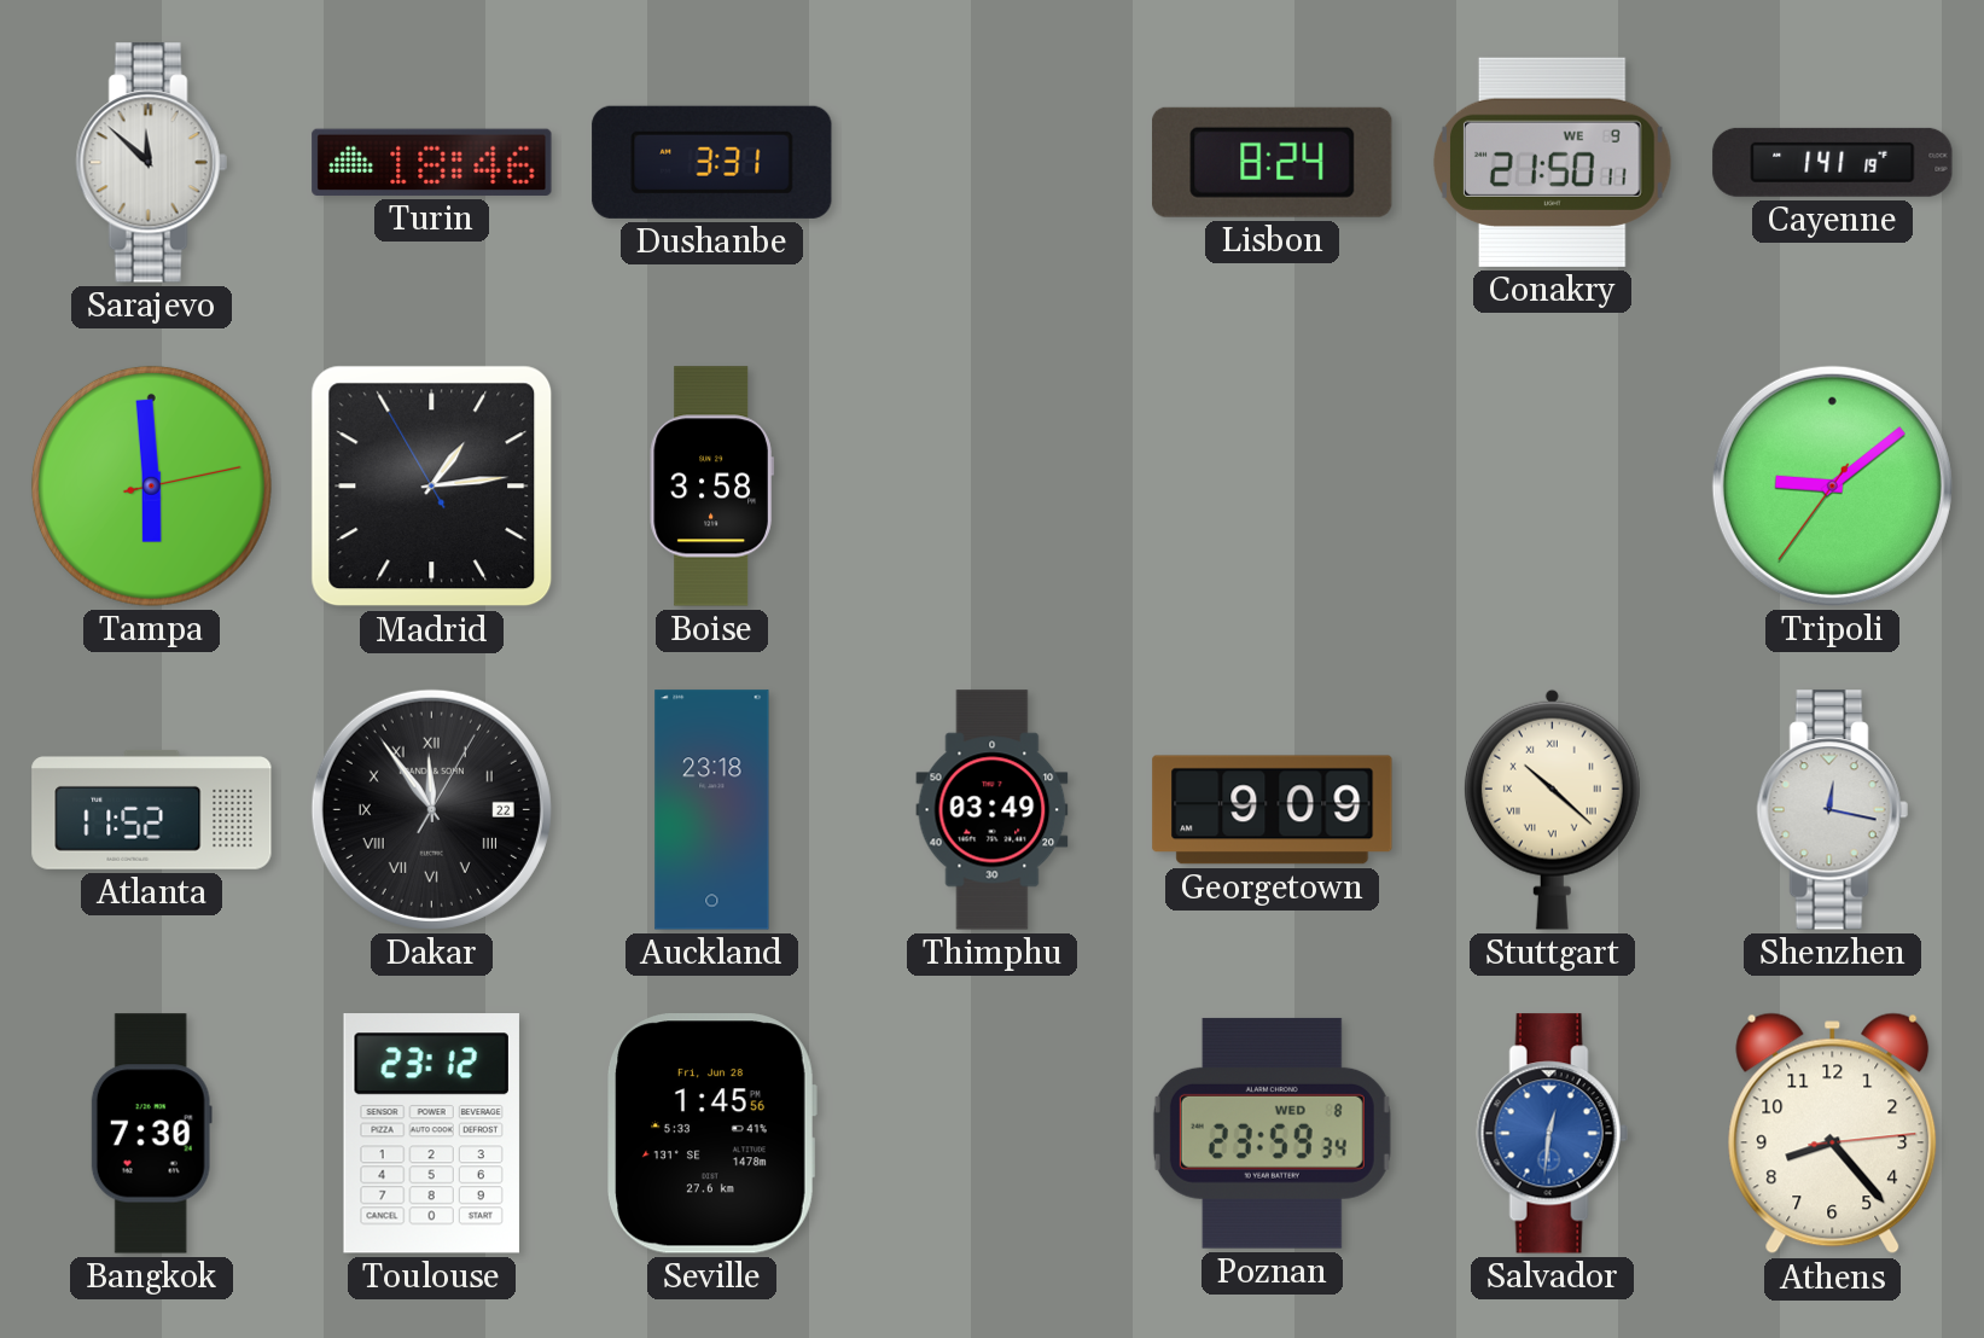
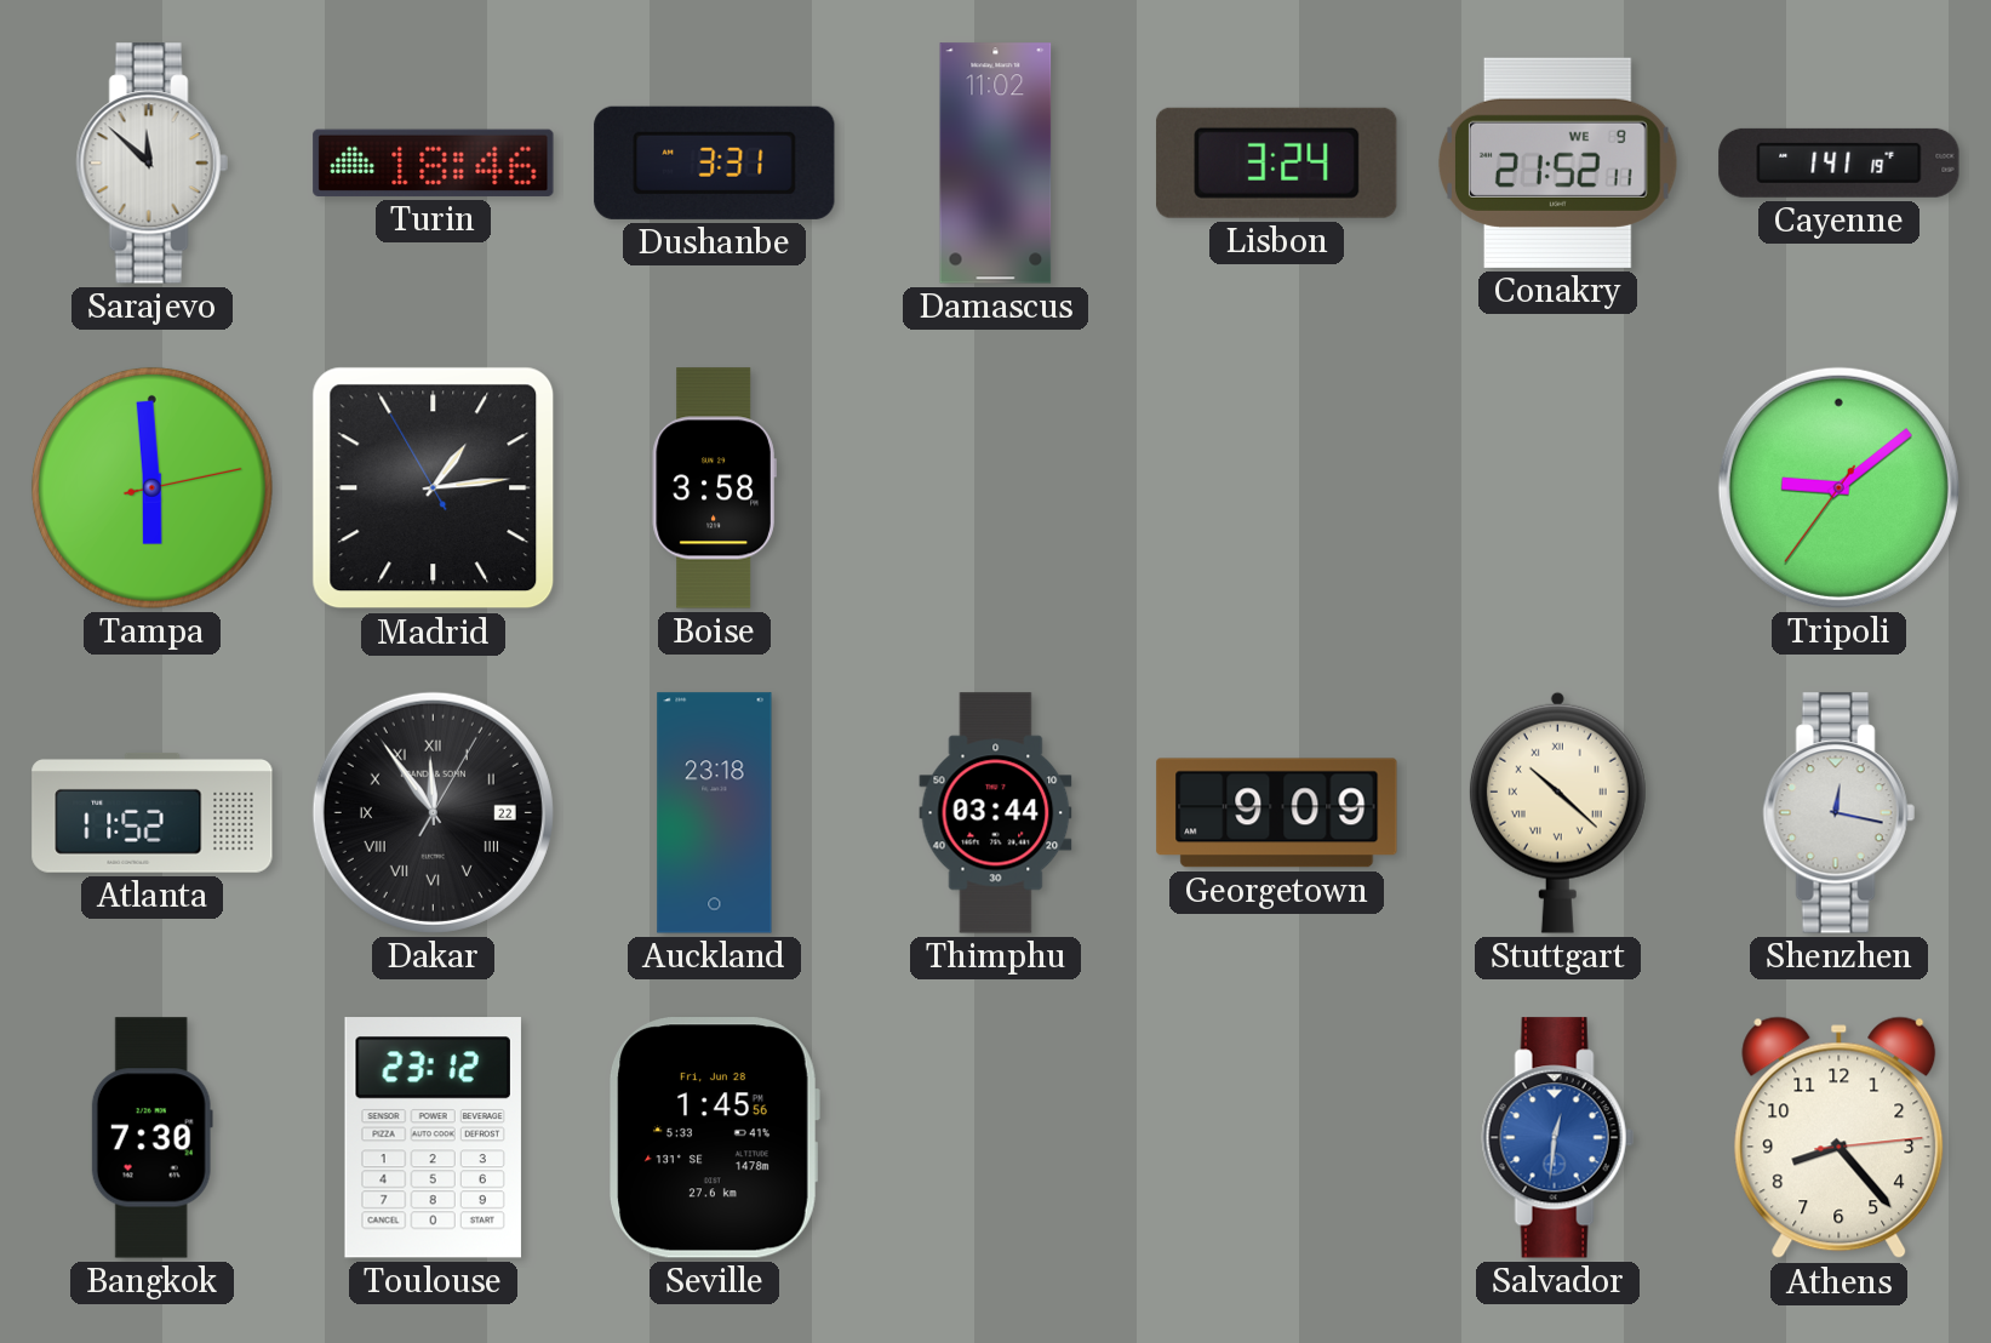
Damascus: none -> 11:02
Lisbon: 8:24 -> 3:24
Conakry: 21:50 -> 21:52
Thimphu: 03:49 -> 03:44
Poznan: 23:59 -> none
